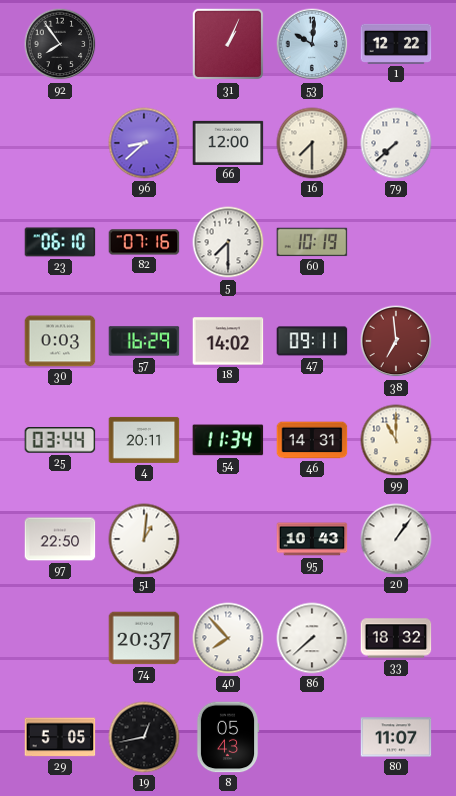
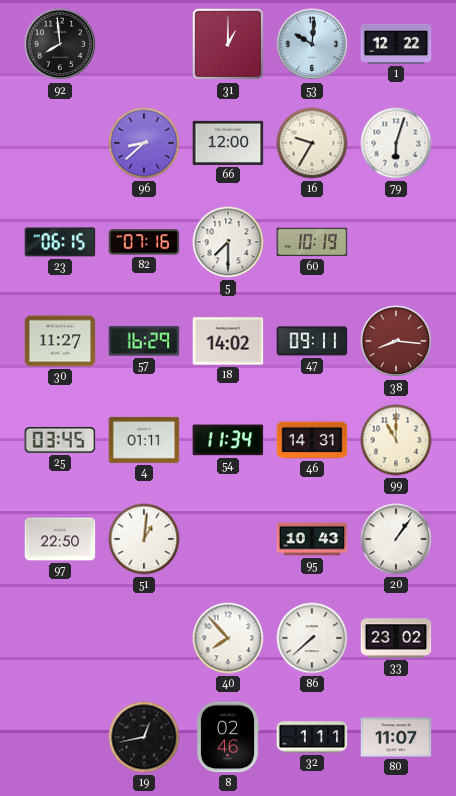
92: 7:54 -> 7:59
31: 1:04 -> 1:00
16: 7:30 -> 9:35
79: 7:38 -> 6:03
23: 06:10 -> 06:15
30: 0:03 -> 11:27
38: 6:59 -> 8:16
25: 03:44 -> 03:45
4: 20:11 -> 01:11
74: 20:37 -> none
33: 18:32 -> 23:02
29: 5:05 -> none
8: 05:43 -> 02:46
32: none -> 1:11
